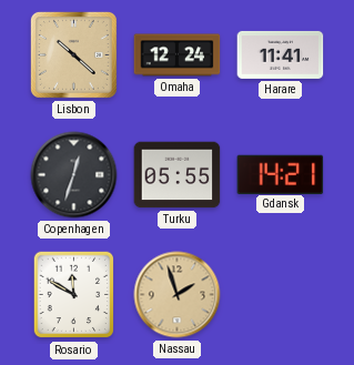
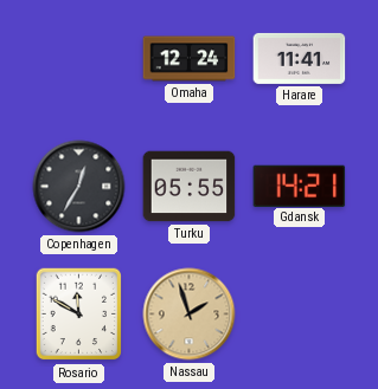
Lisbon: 10:22 -> none
Copenhagen: 12:33 -> 12:35
